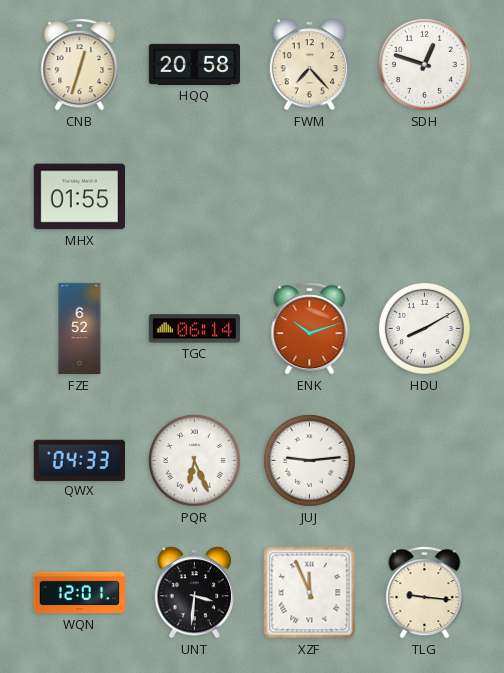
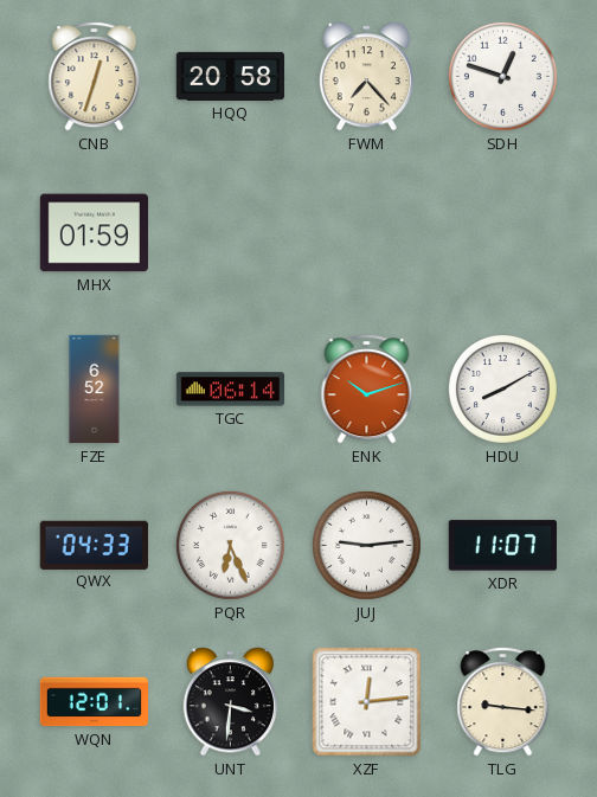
MHX: 01:55 -> 01:59
XDR: none -> 11:07
XZF: 11:56 -> 12:14
